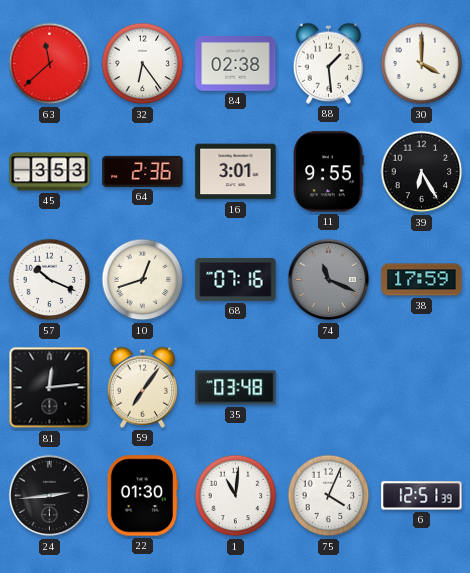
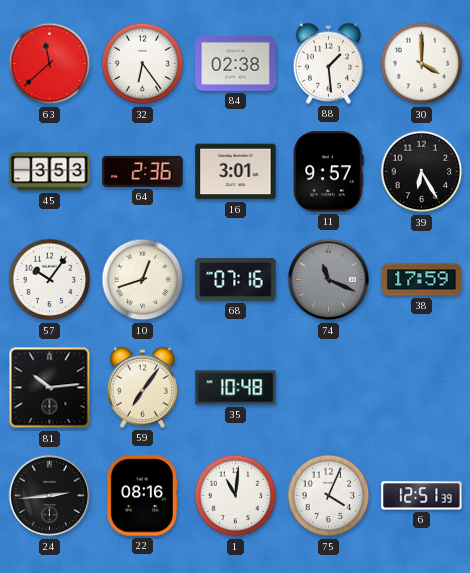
11: 9:55 -> 9:57
57: 10:19 -> 10:06
81: 12:14 -> 10:14
35: 03:48 -> 10:48
22: 01:30 -> 08:16
